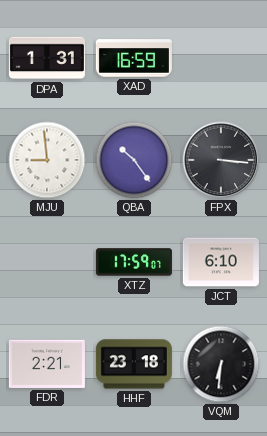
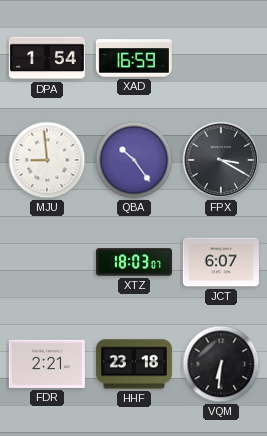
DPA: 1:31 -> 1:54
FPX: 3:16 -> 3:20
XTZ: 17:59 -> 18:03
JCT: 6:10 -> 6:07
